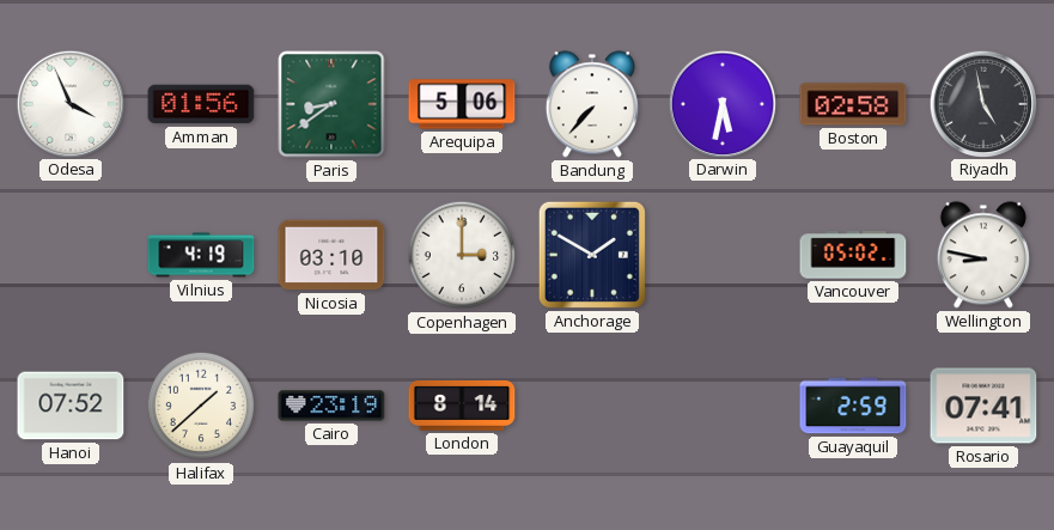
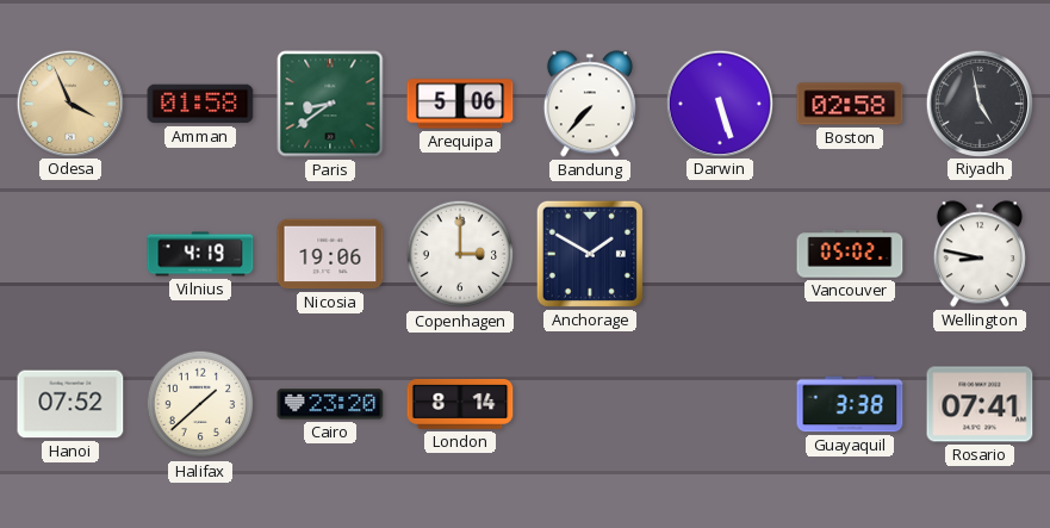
Odesa dial: white -> champagne
Amman: 01:56 -> 01:58
Darwin: 5:32 -> 5:27
Nicosia: 03:10 -> 19:06
Cairo: 23:19 -> 23:20
Guayaquil: 2:59 -> 3:38
